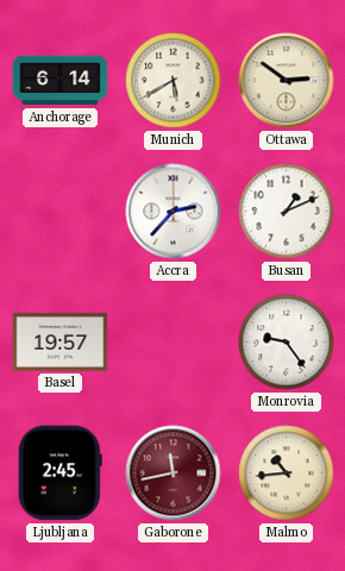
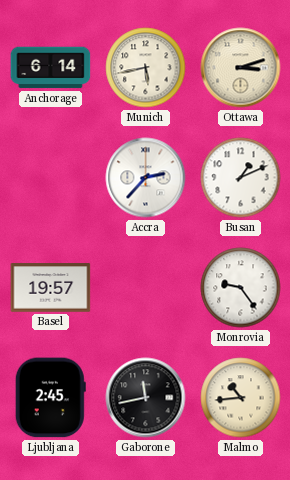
Munich: 5:40 -> 5:43
Ottawa: 2:51 -> 3:12
Gaborone dial: burgundy -> black
